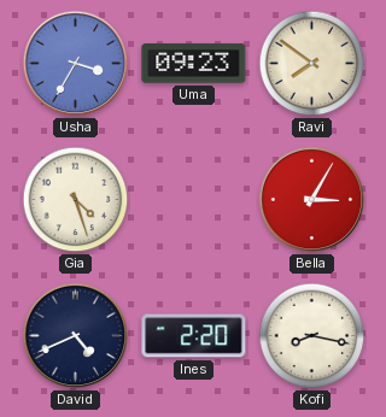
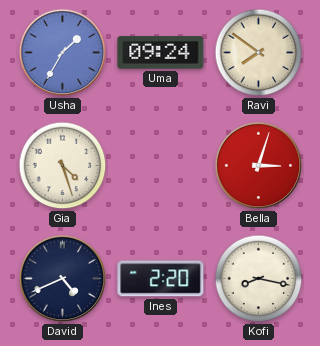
Usha: 3:35 -> 1:35
Uma: 09:23 -> 09:24
Bella: 3:05 -> 3:03
